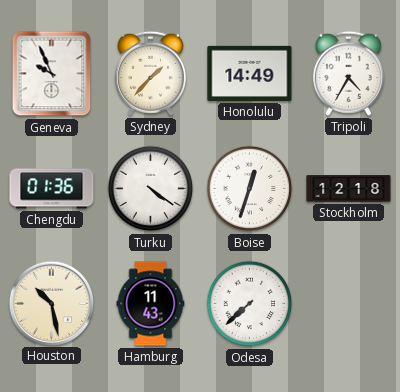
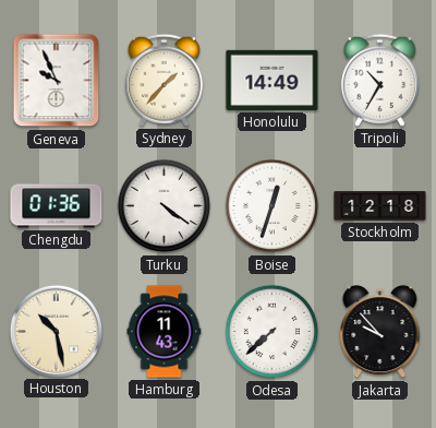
Tripoli: 4:35 -> 10:35
Jakarta: none -> 9:53
